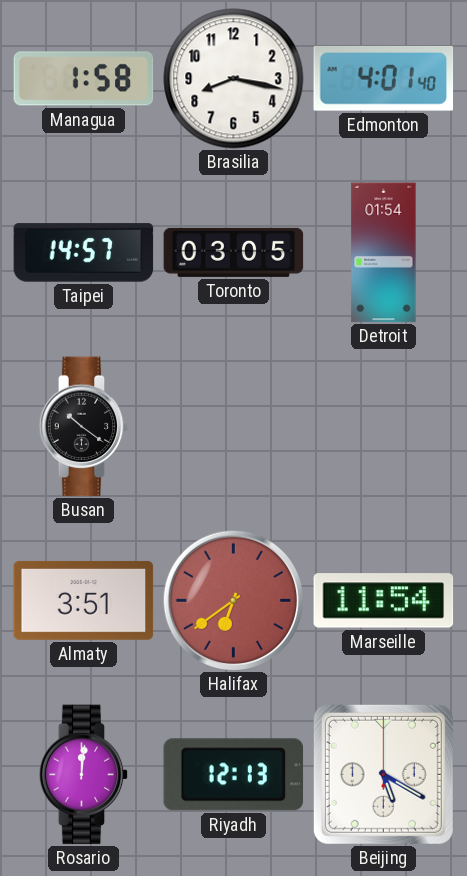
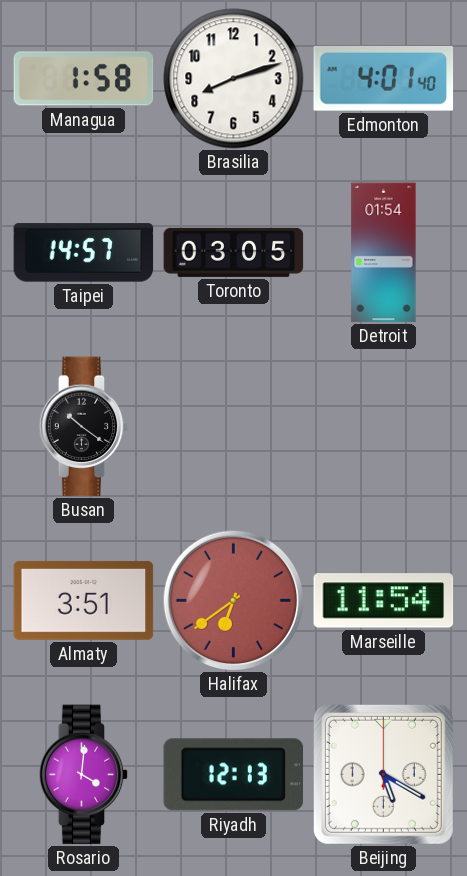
Brasilia: 8:17 -> 8:12
Rosario: 12:01 -> 4:01
